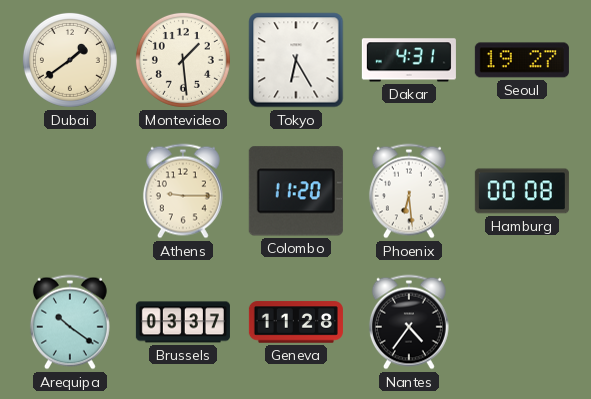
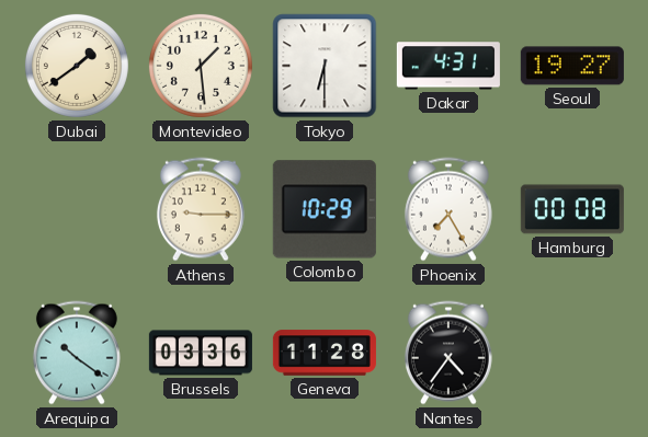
Tokyo: 6:25 -> 6:30
Colombo: 11:20 -> 10:29
Phoenix: 6:29 -> 7:25
Brussels: 03:37 -> 03:36
